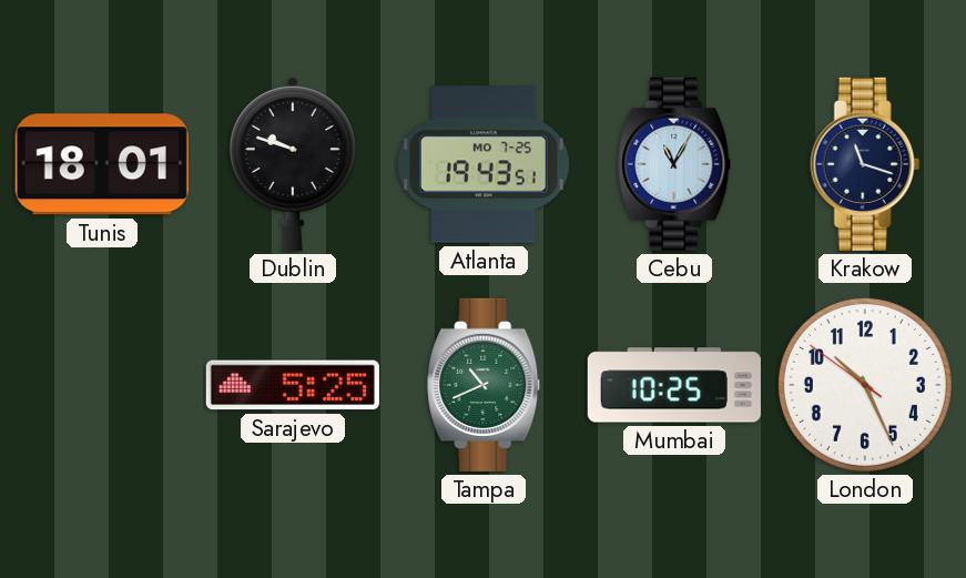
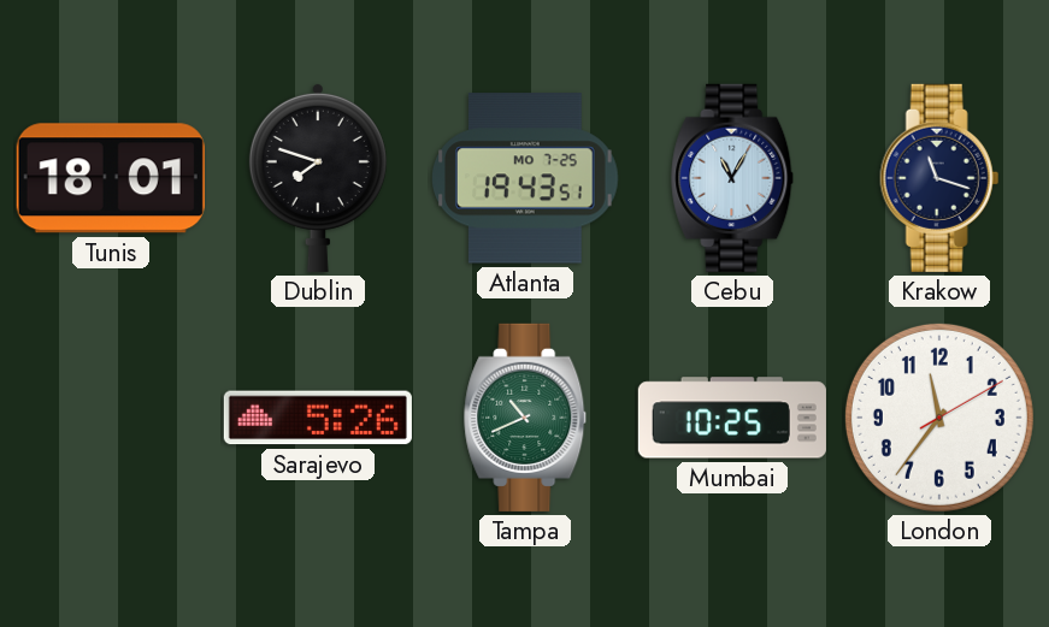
Dublin: 9:48 -> 7:48
Sarajevo: 5:25 -> 5:26
London: 10:25 -> 11:36
